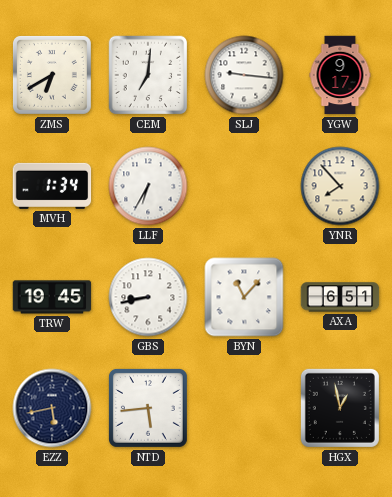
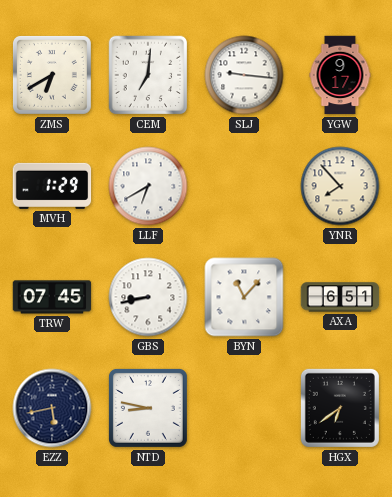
MVH: 1:34 -> 1:29
LLF: 6:35 -> 6:40
TRW: 19:45 -> 07:45
NTD: 5:44 -> 8:47
HGX: 12:58 -> 6:39
